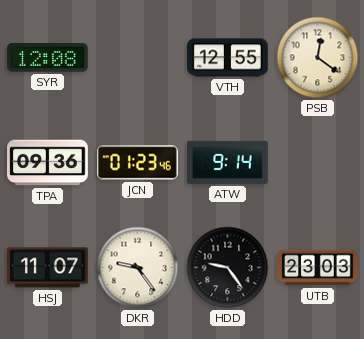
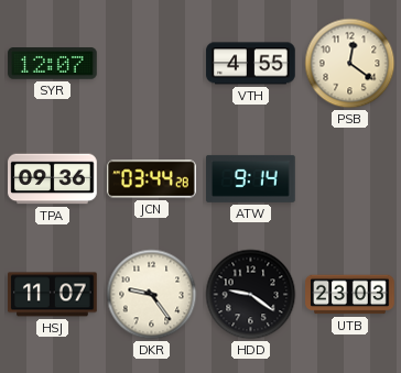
SYR: 12:08 -> 12:07
VTH: 12:55 -> 4:55
JCN: 01:23 -> 03:44
HDD: 9:24 -> 9:21
